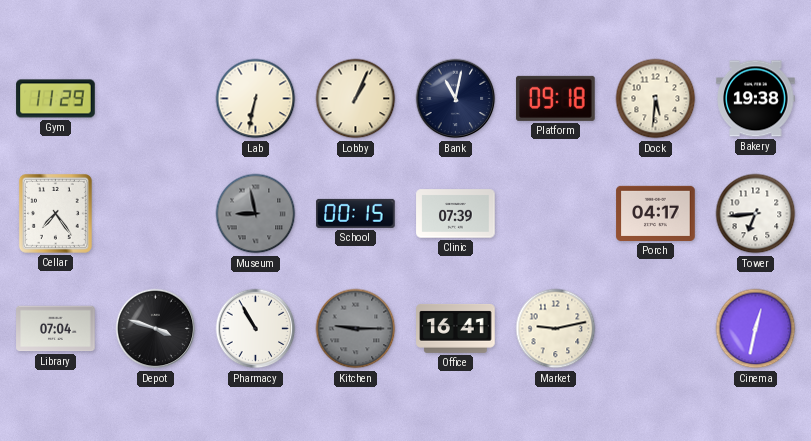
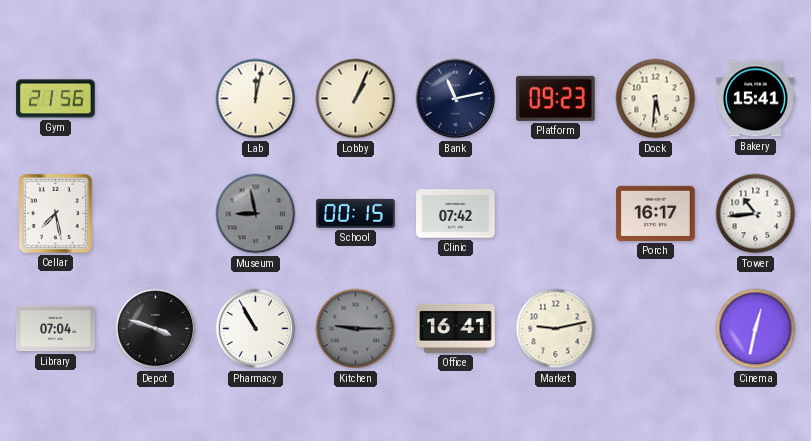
Gym: 11:29 -> 21:56
Lab: 6:32 -> 12:02
Bank: 11:02 -> 11:13
Platform: 09:18 -> 09:23
Bakery: 19:38 -> 15:41
Cellar: 7:24 -> 7:28
Clinic: 07:39 -> 07:42
Porch: 04:17 -> 16:17
Tower: 6:44 -> 10:44
